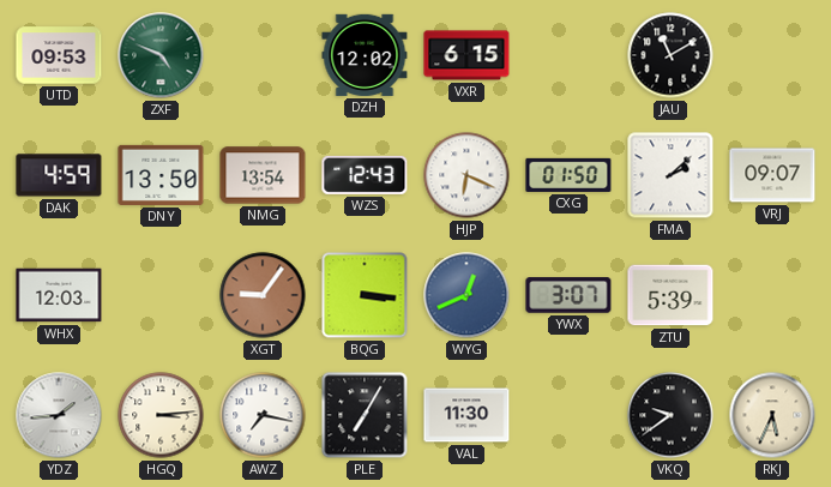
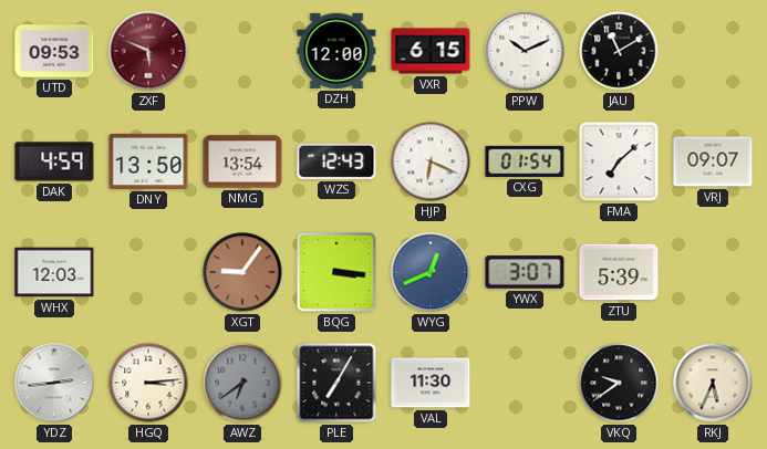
ZXF: 4:49 -> 5:49
ZXF dial: green -> burgundy
DZH: 12:02 -> 12:00
PPW: none -> 10:11
CXG: 01:50 -> 01:54
FMA: 2:08 -> 7:08
YDZ: 1:44 -> 2:44
AWZ: 7:17 -> 6:39
AWZ dial: white -> grey
